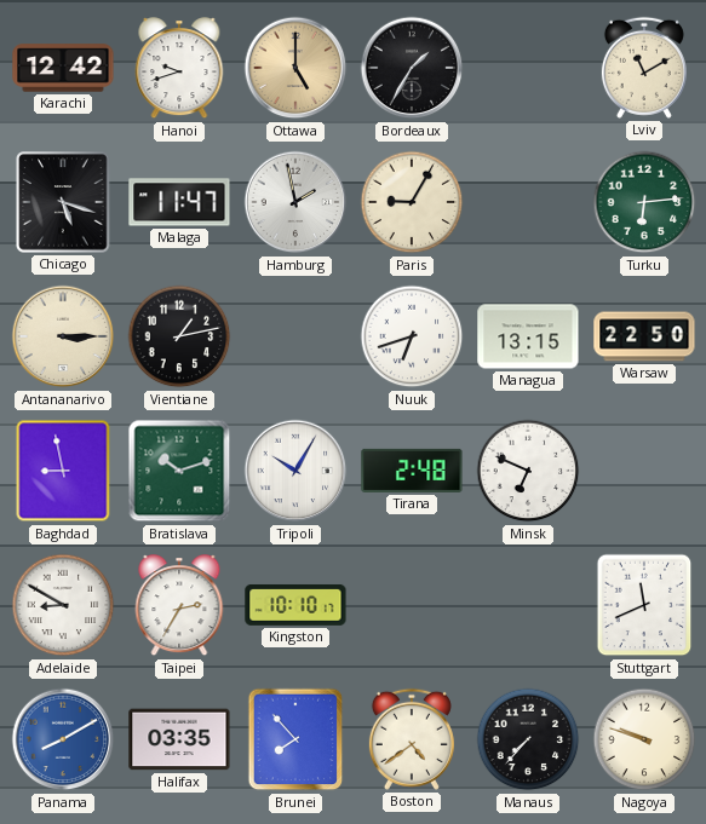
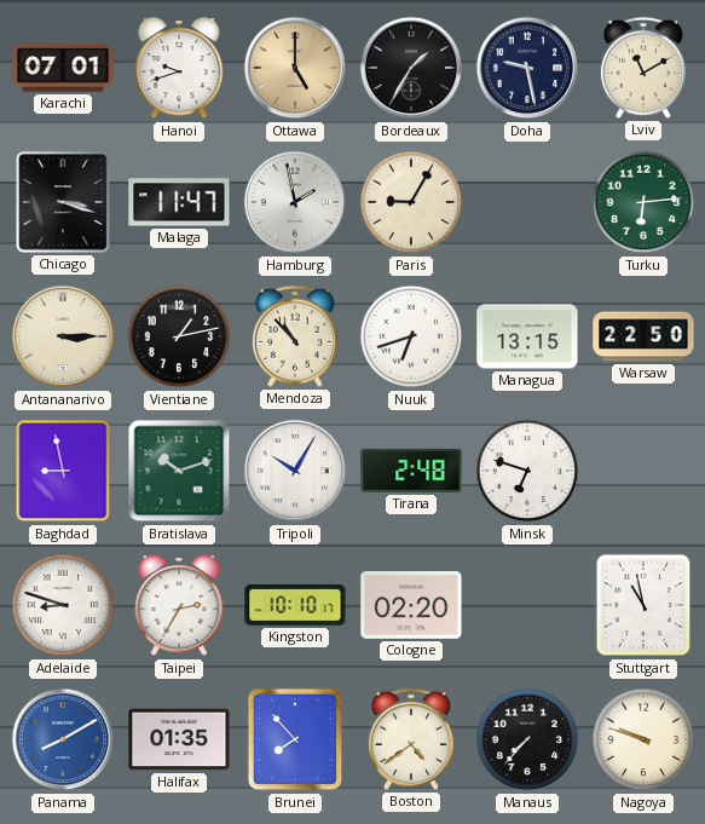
Karachi: 12:42 -> 07:01
Doha: none -> 9:28
Chicago: 5:18 -> 3:18
Mendoza: none -> 10:53
Minsk: 6:49 -> 6:48
Adelaide: 8:50 -> 8:48
Cologne: none -> 02:20
Stuttgart: 11:41 -> 10:58
Halifax: 03:35 -> 01:35
